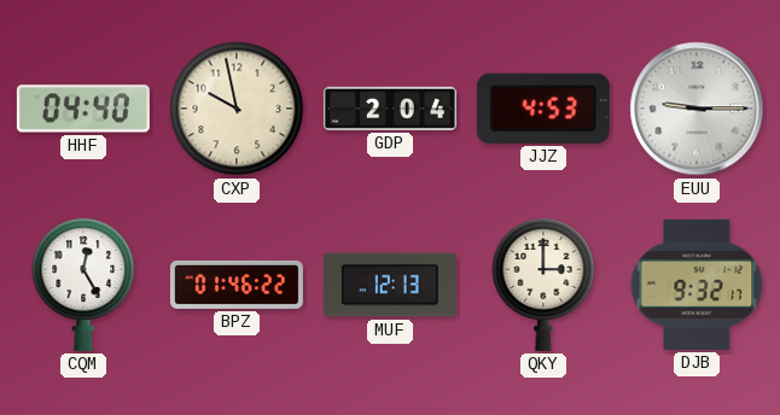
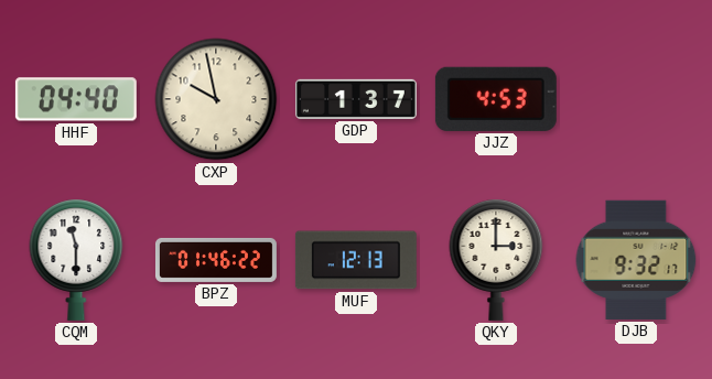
GDP: 2:04 -> 1:37
EUU: 9:15 -> none
CQM: 12:25 -> 11:30
